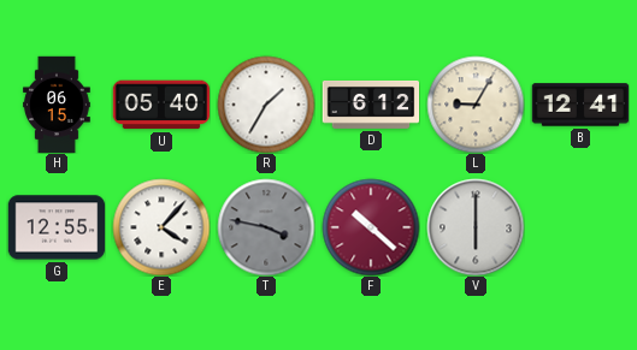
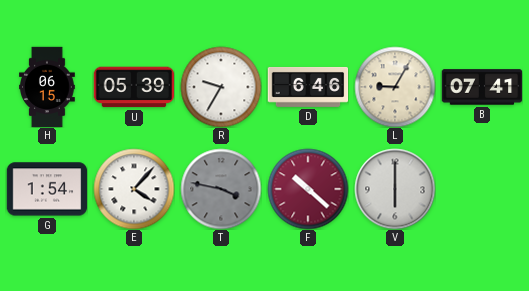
U: 05:40 -> 05:39
R: 1:35 -> 9:35
D: 6:12 -> 6:46
B: 12:41 -> 07:41
G: 12:55 -> 1:54
